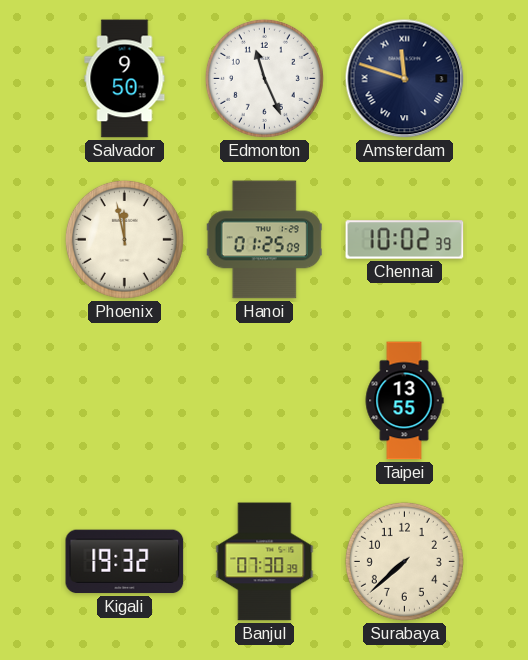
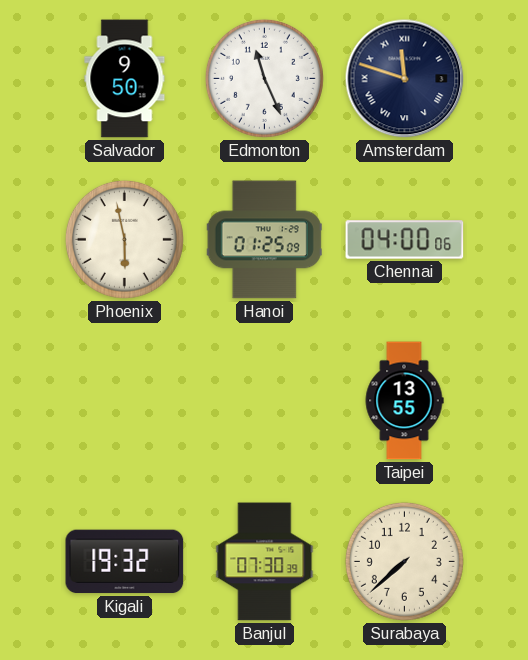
Phoenix: 11:58 -> 5:58
Chennai: 10:02 -> 04:00
